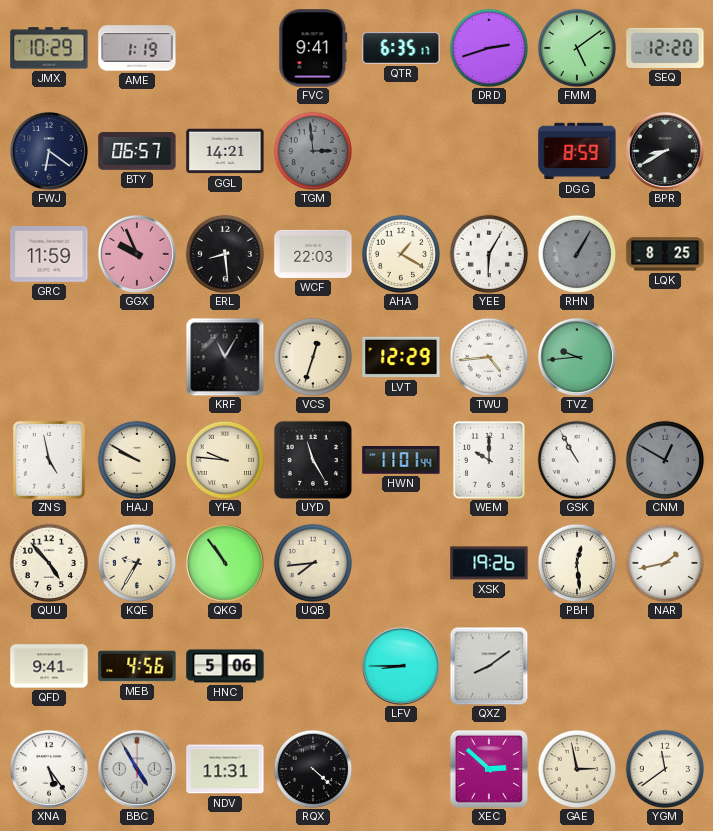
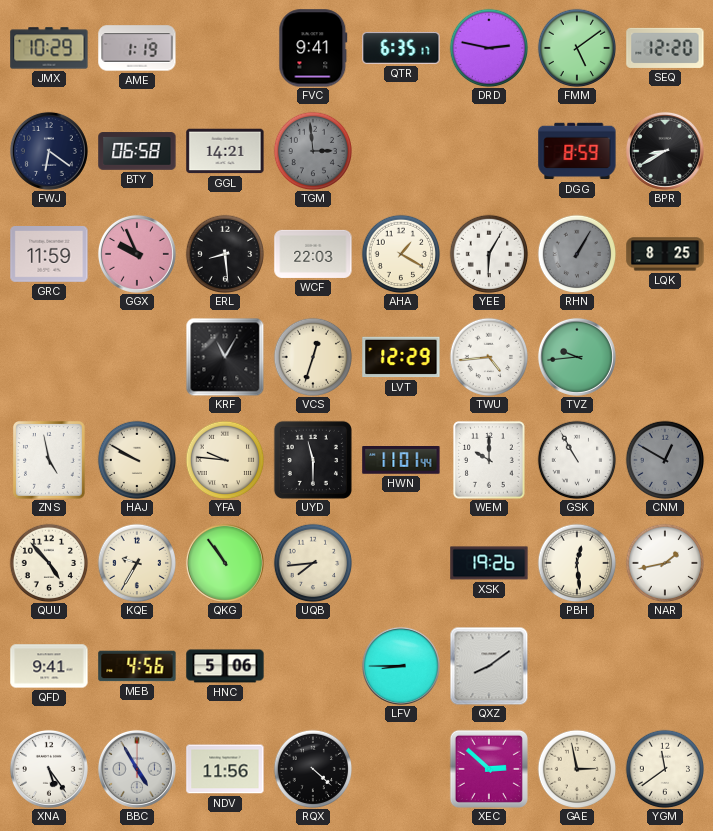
DRD: 2:42 -> 2:47
BTY: 06:57 -> 06:58
UYD: 11:25 -> 11:30
NDV: 11:31 -> 11:56
